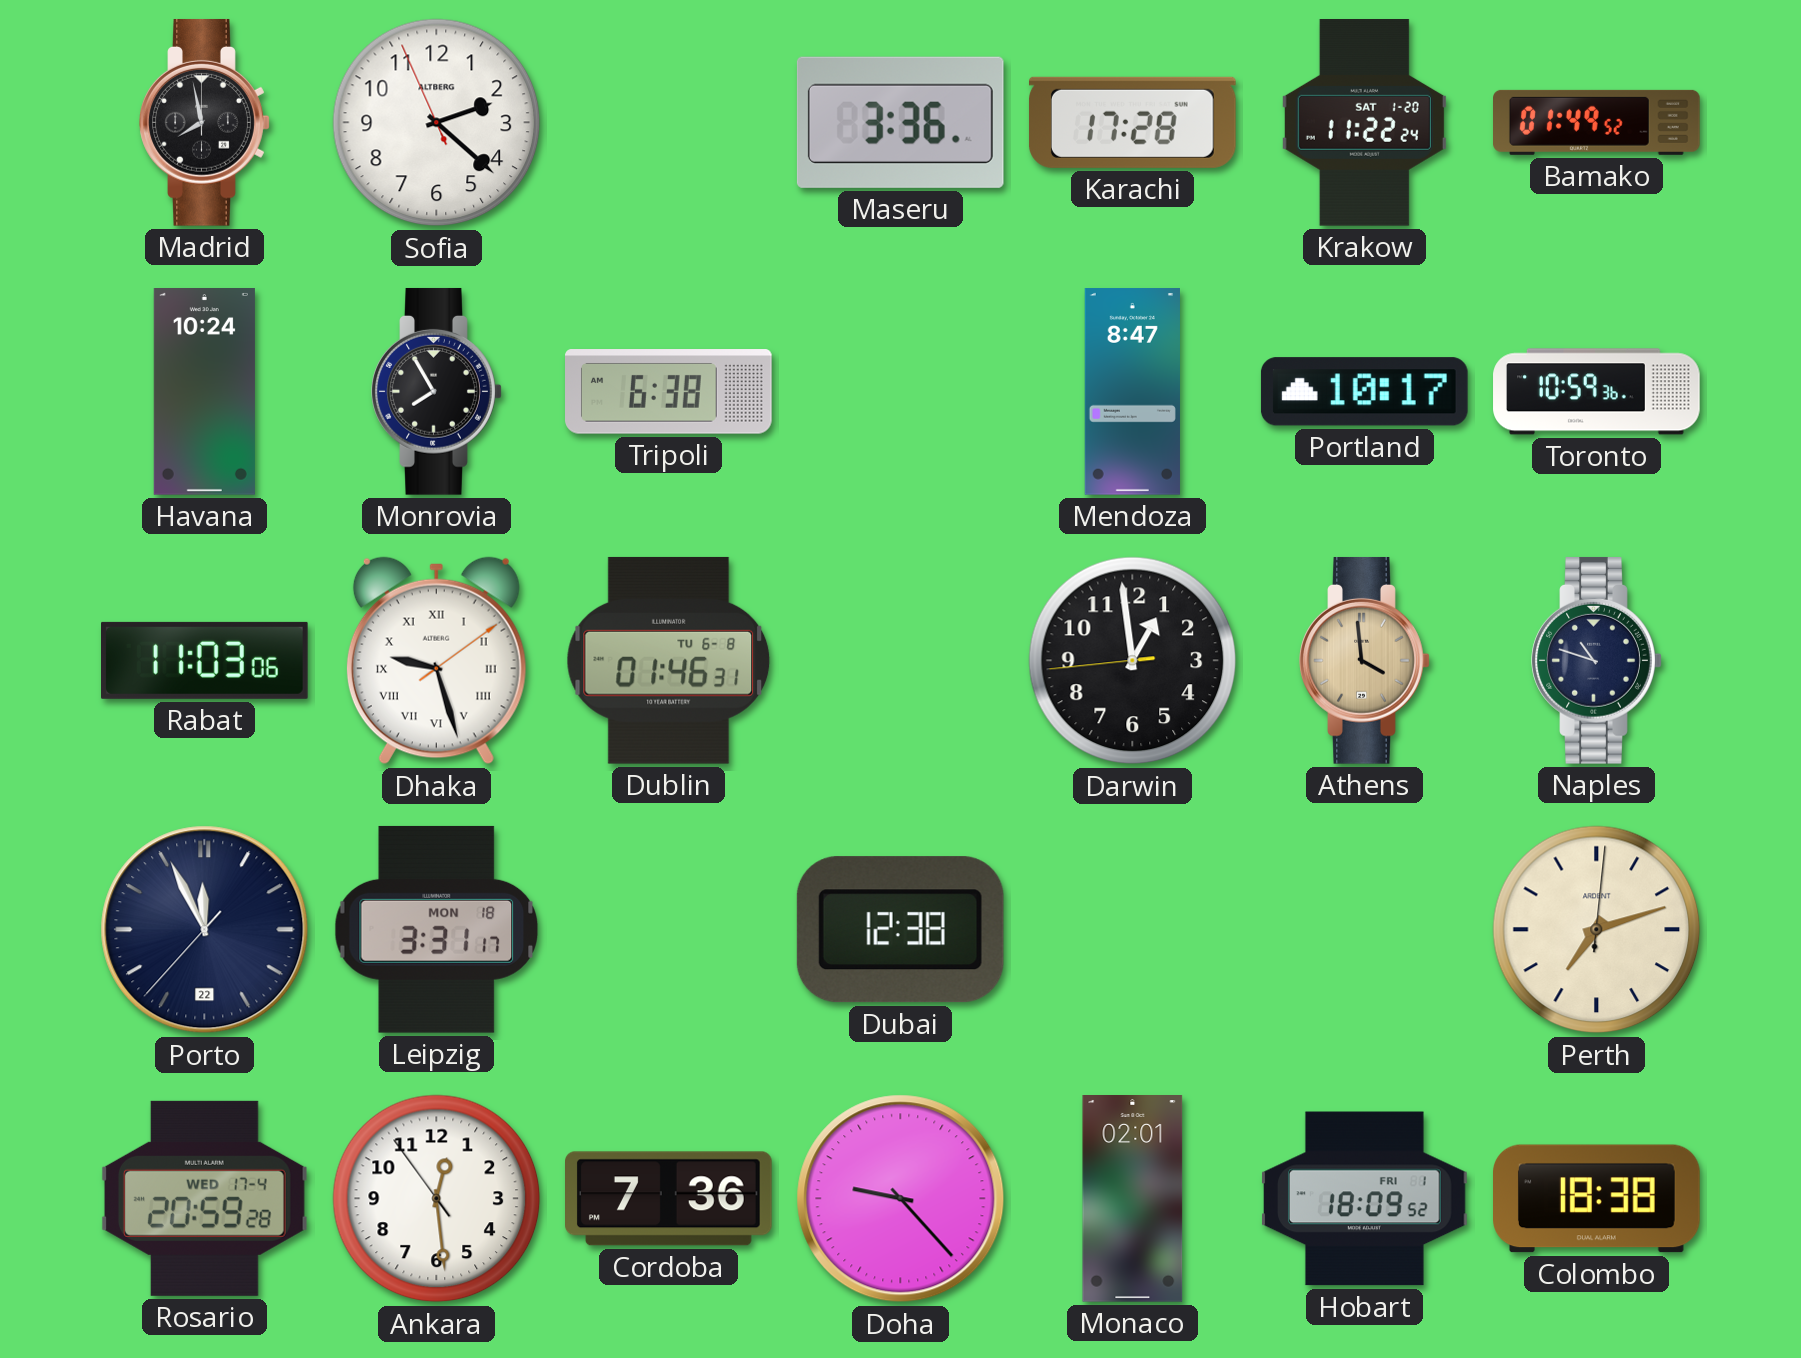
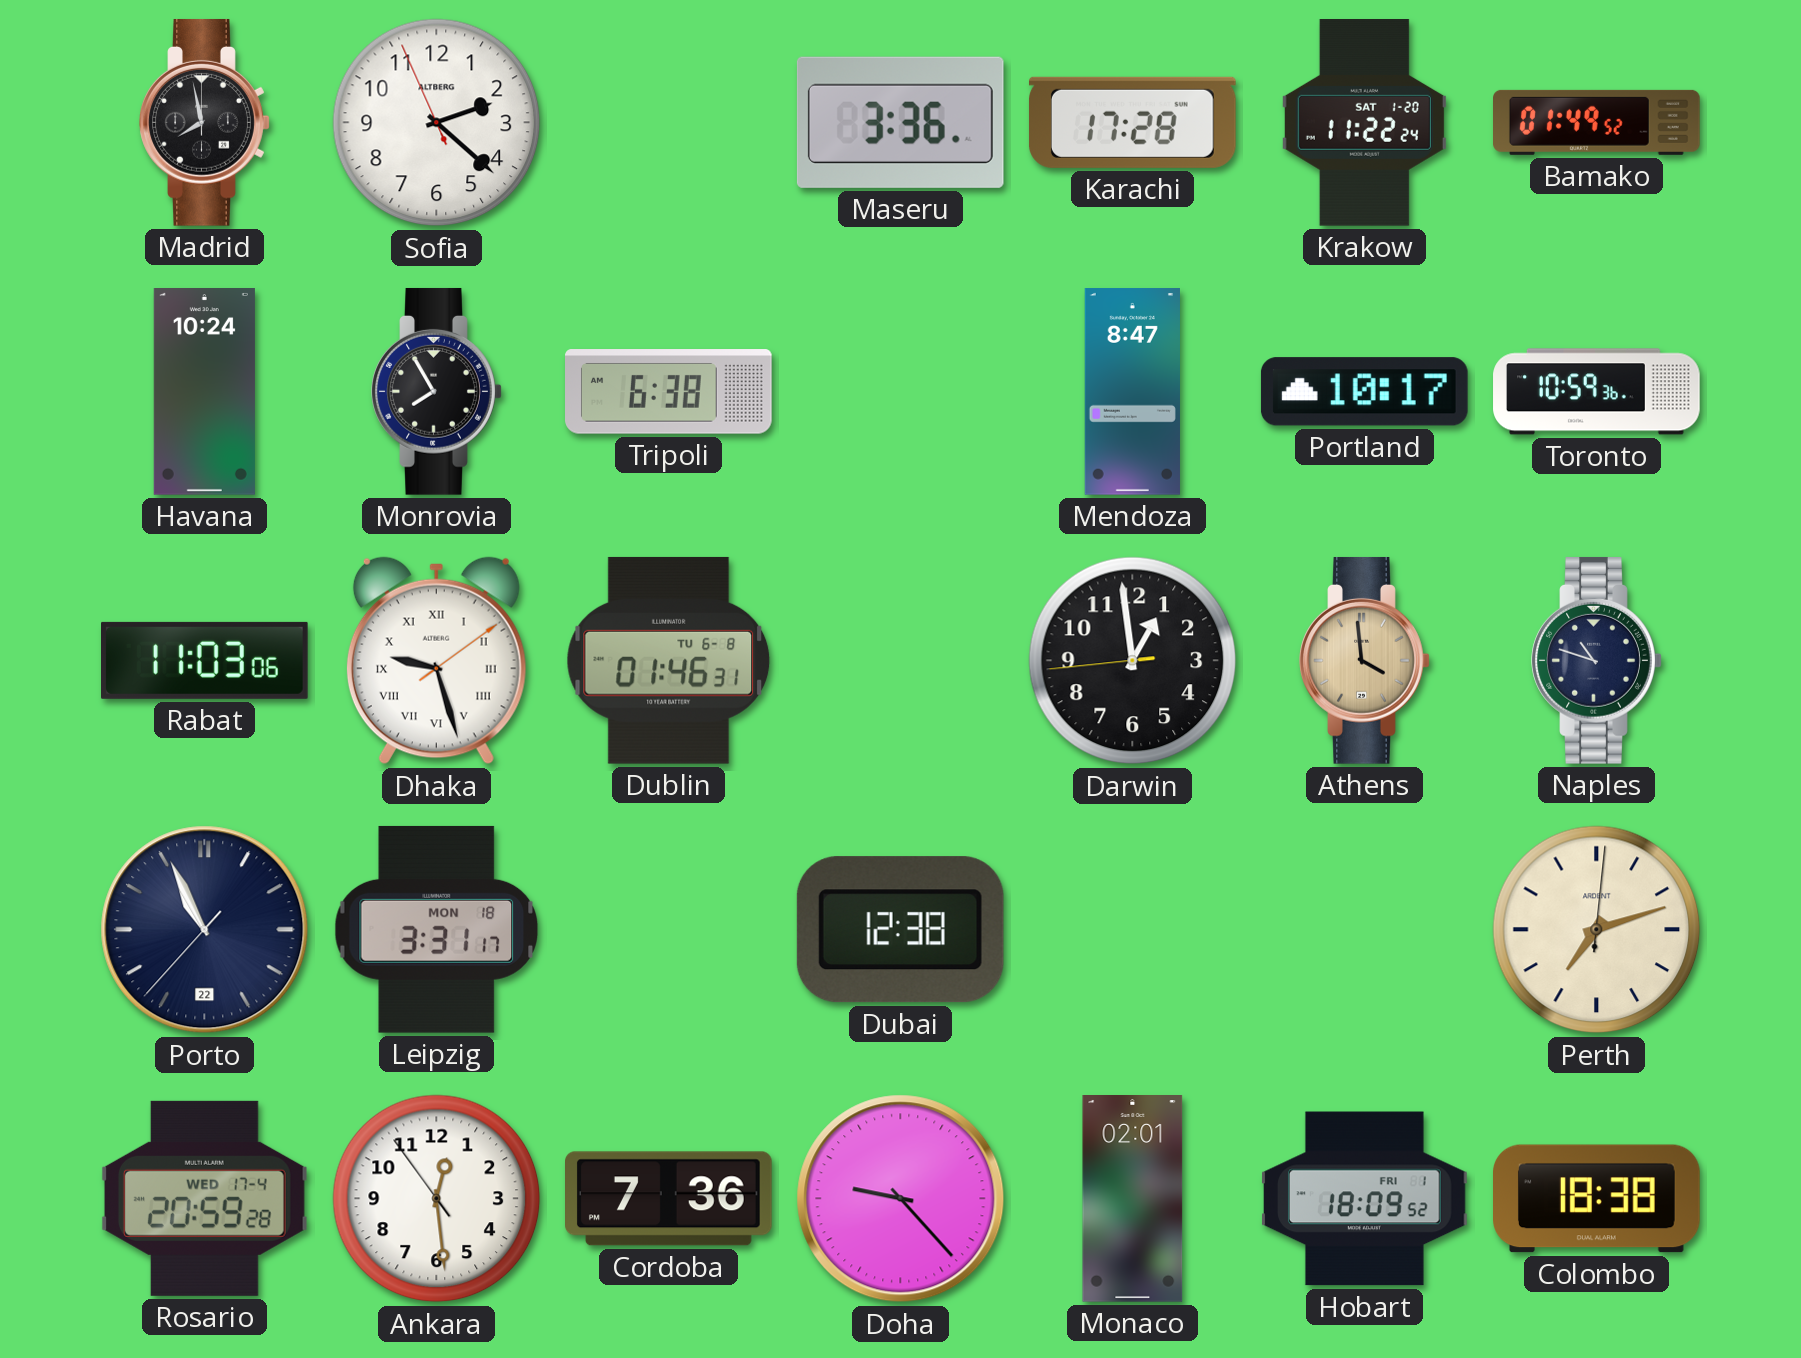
Porto: 11:55 -> 10:55
